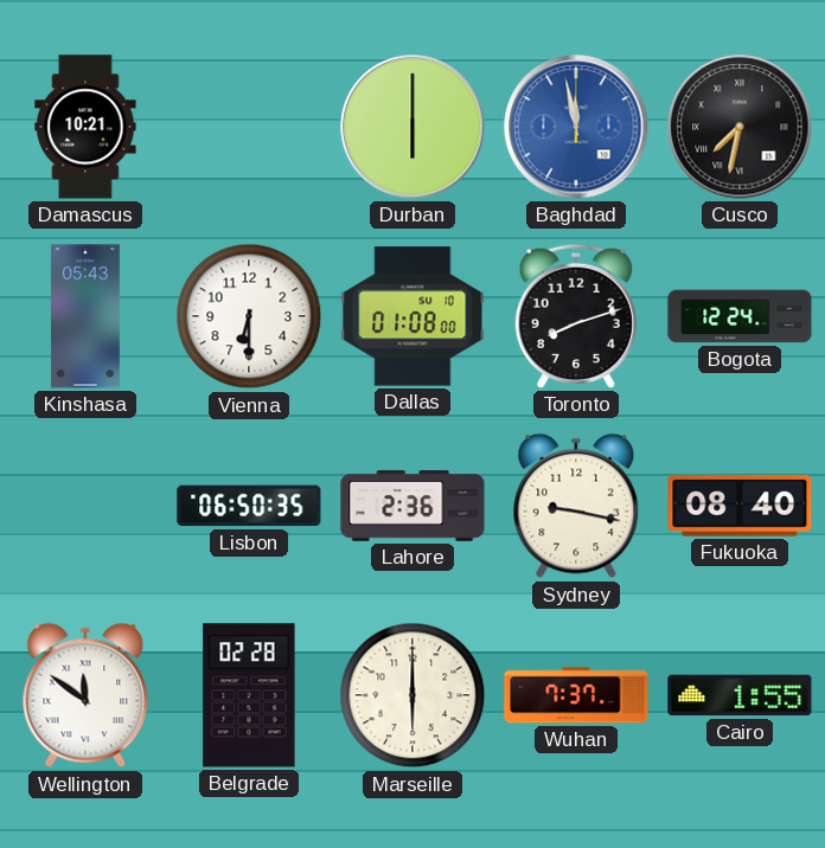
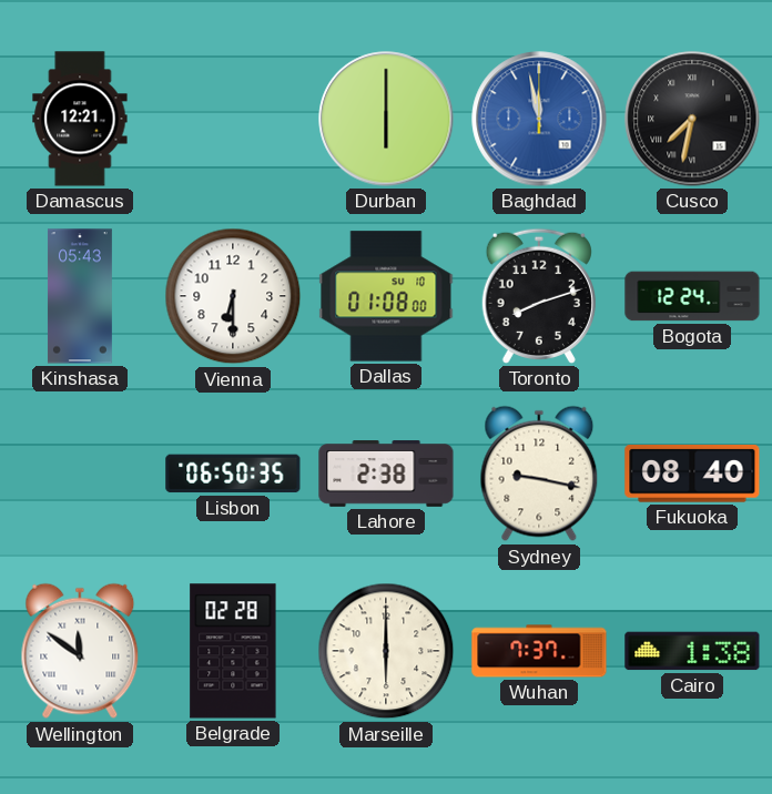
Damascus: 10:21 -> 12:21
Lahore: 2:36 -> 2:38
Cairo: 1:55 -> 1:38
